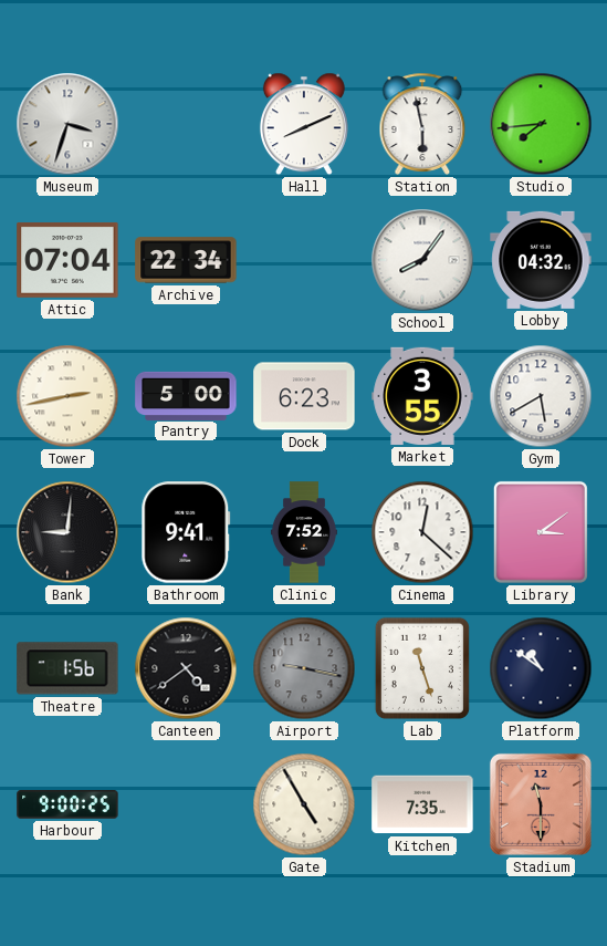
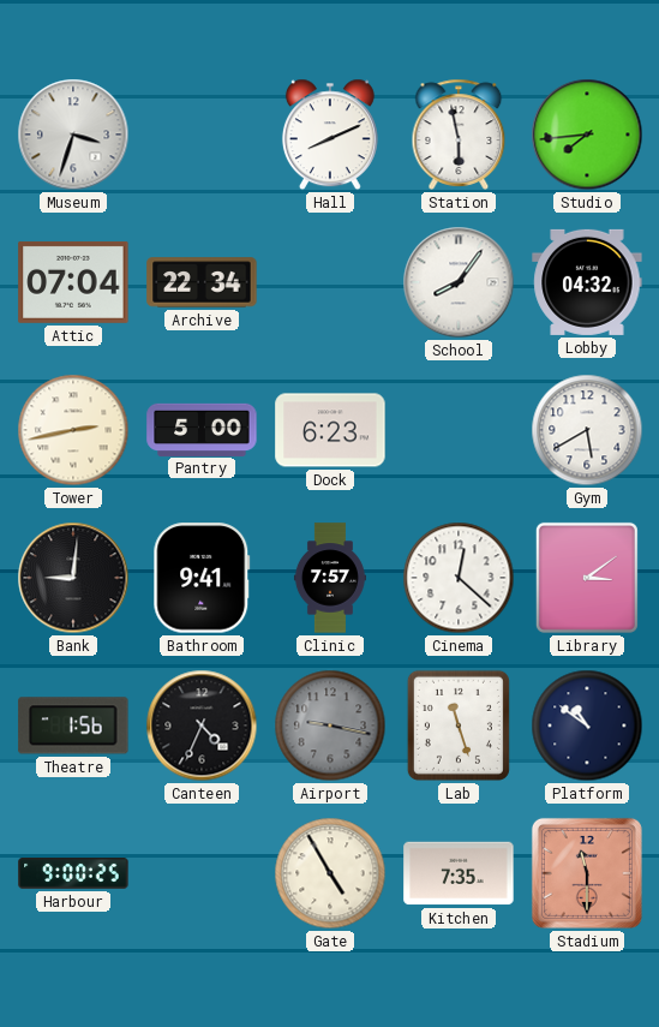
Market: 3:55 -> none
Clinic: 7:52 -> 7:57
Canteen: 4:39 -> 4:34
